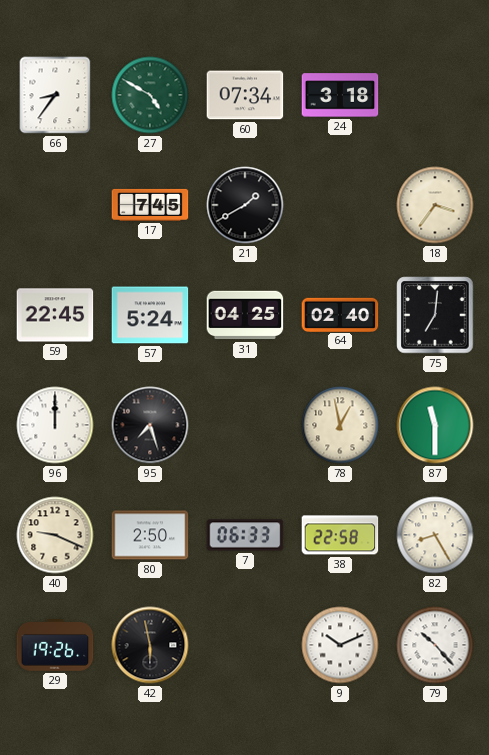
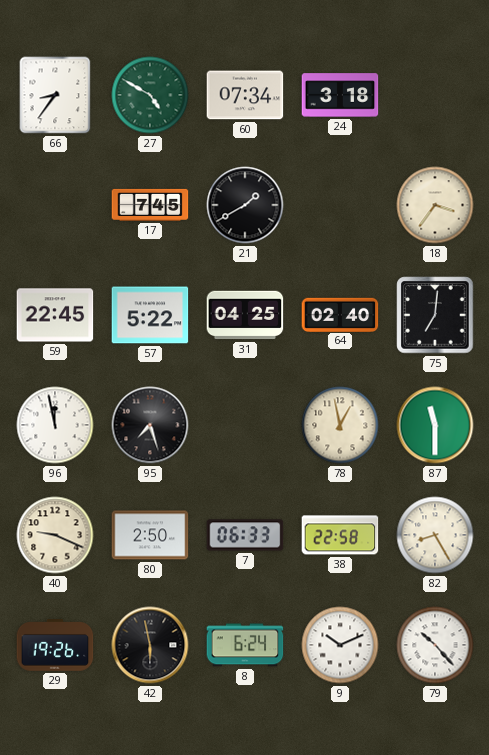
57: 5:24 -> 5:22
96: 12:00 -> 11:58
8: none -> 6:24
